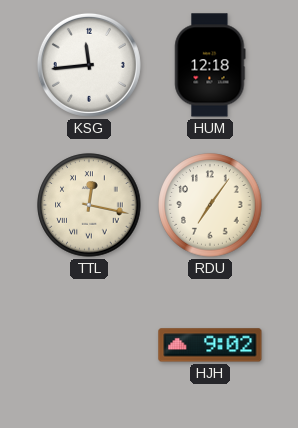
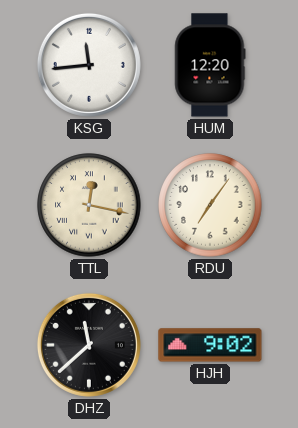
HUM: 12:18 -> 12:20
DHZ: none -> 11:38
